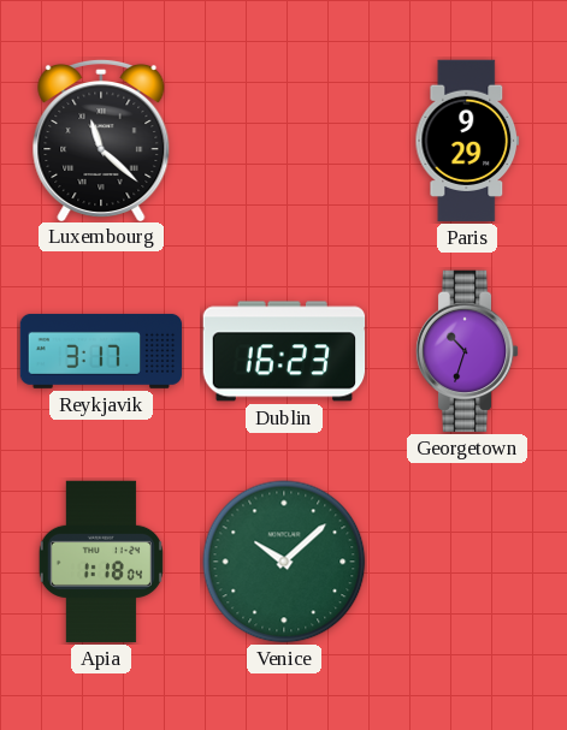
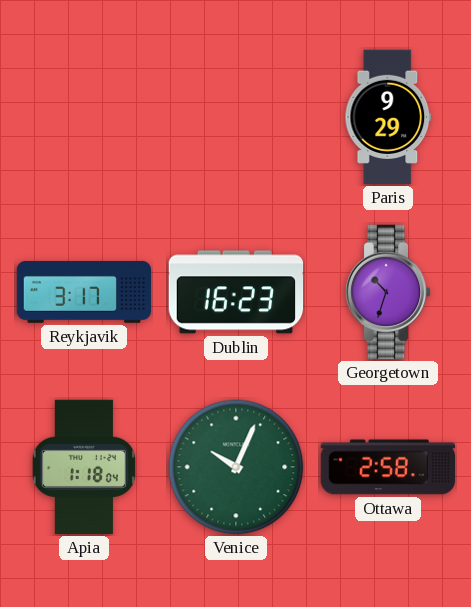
Luxembourg: 11:22 -> none
Venice: 10:08 -> 10:04
Ottawa: none -> 2:58
